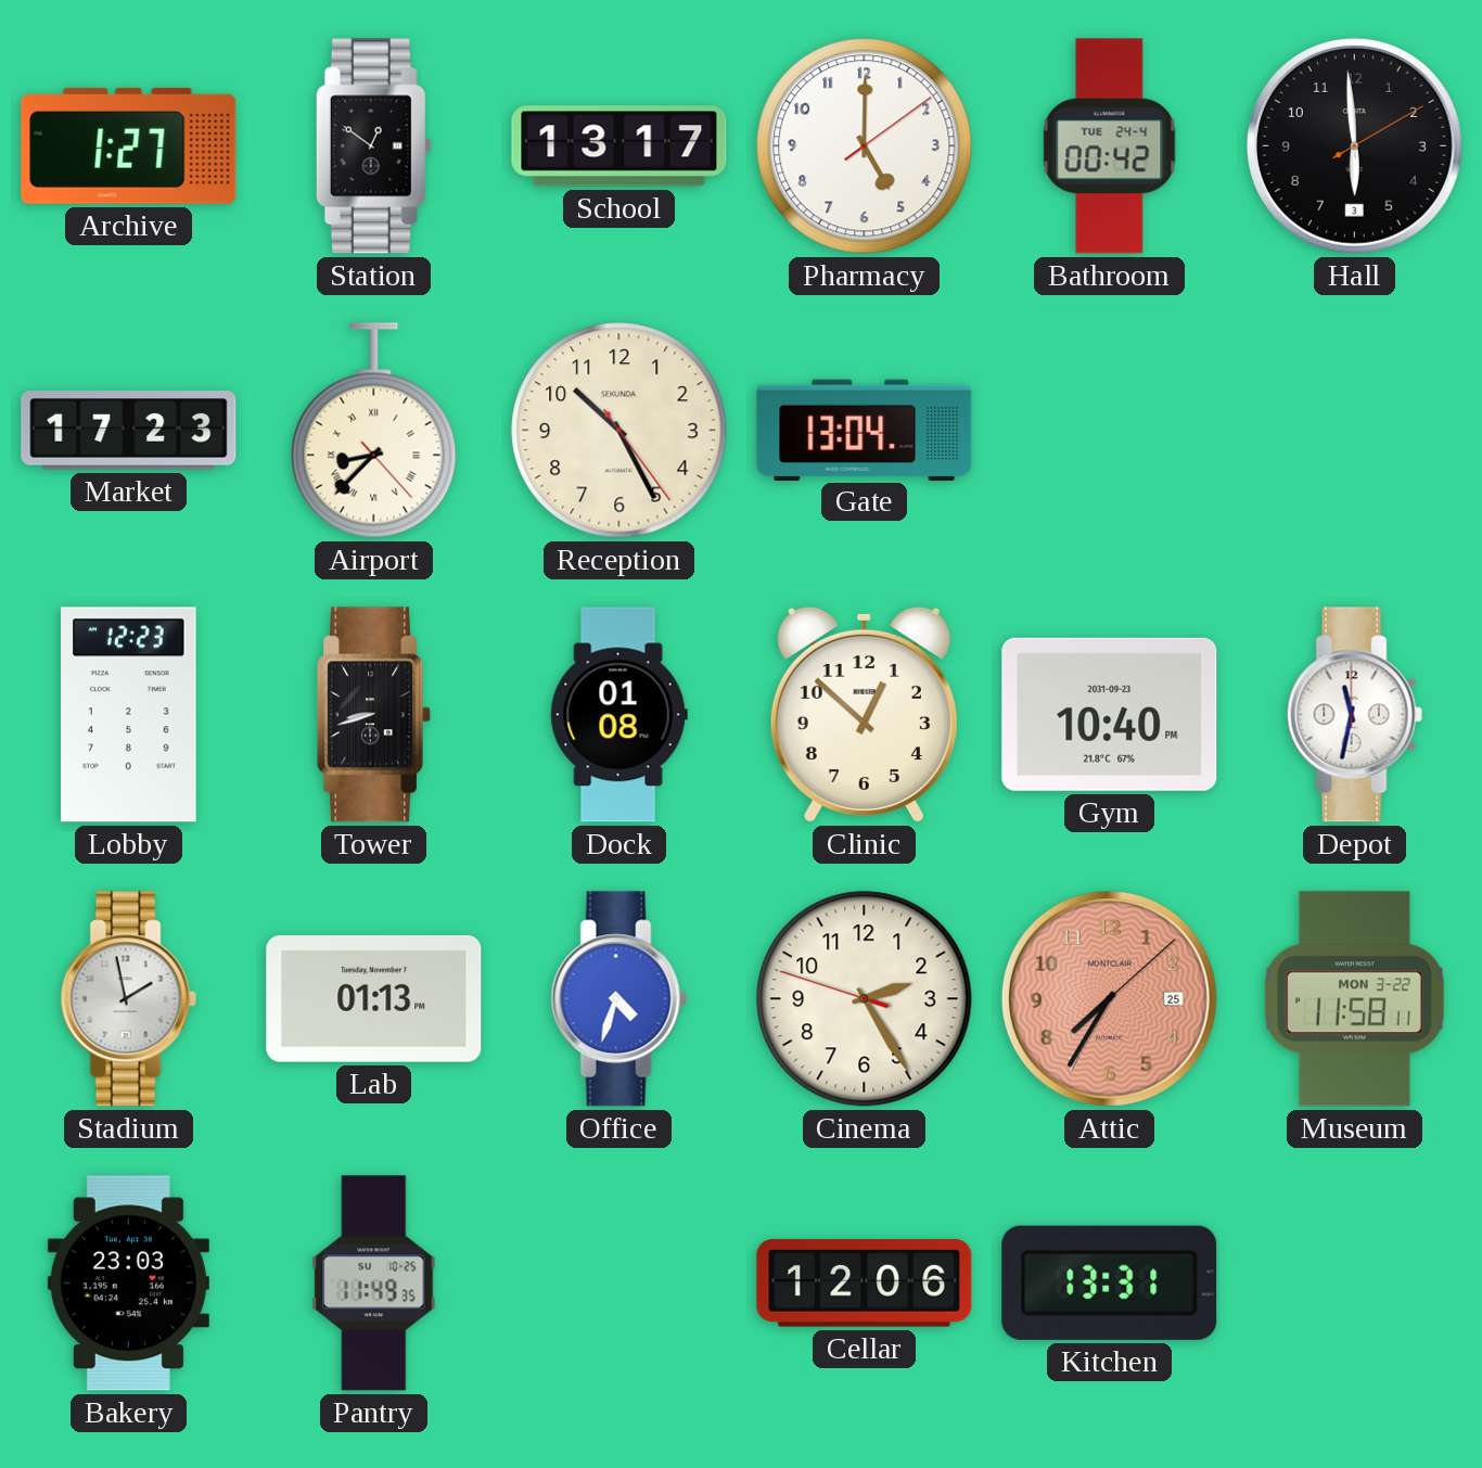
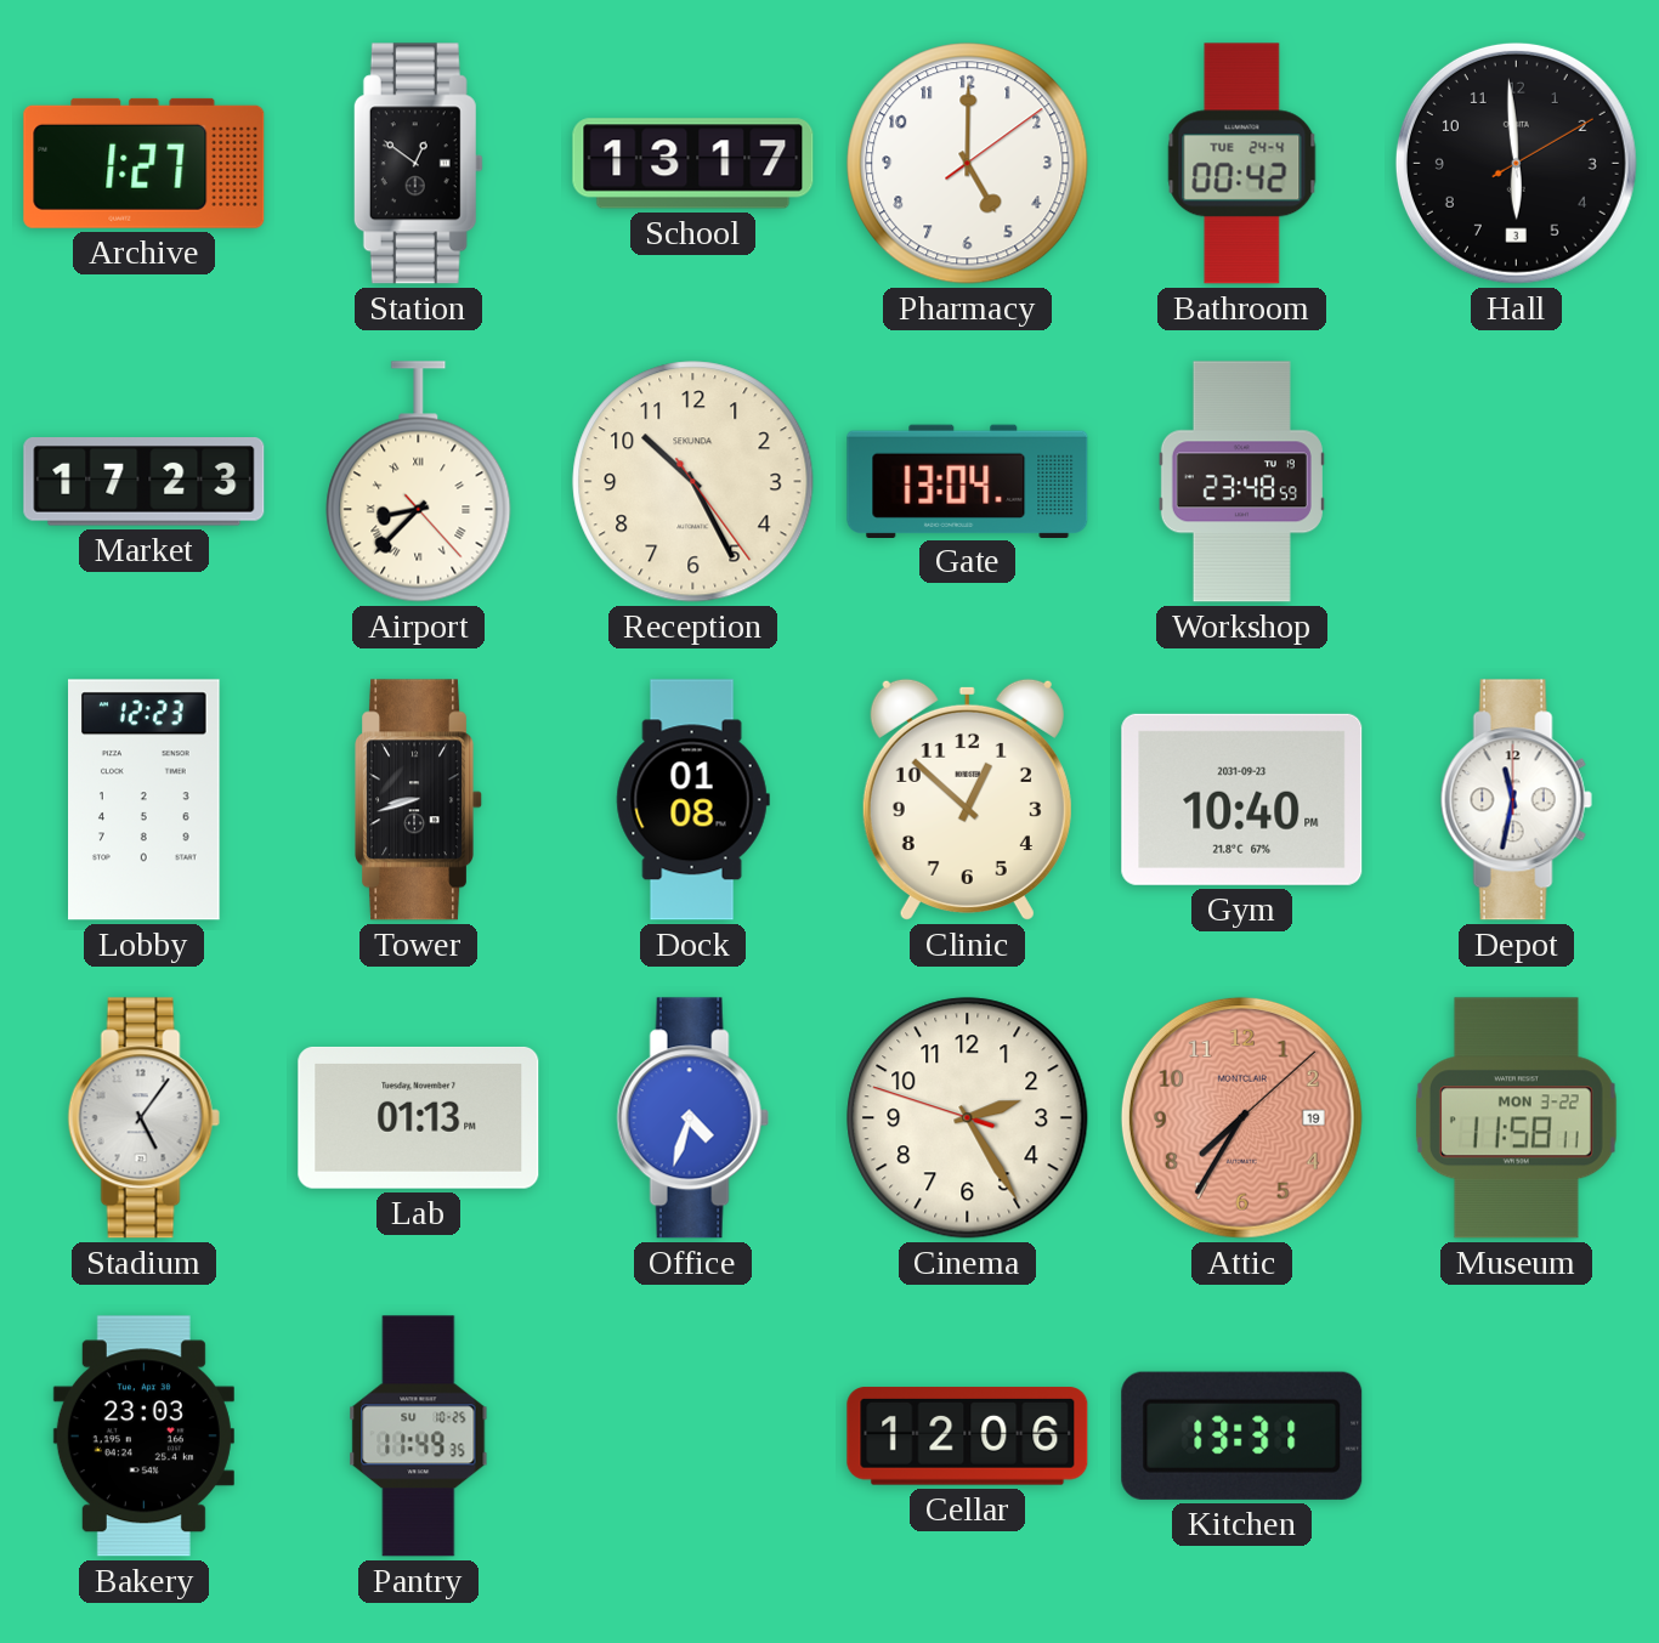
Workshop: none -> 23:48
Stadium: 1:58 -> 5:06
Attic date: 25 -> 19
